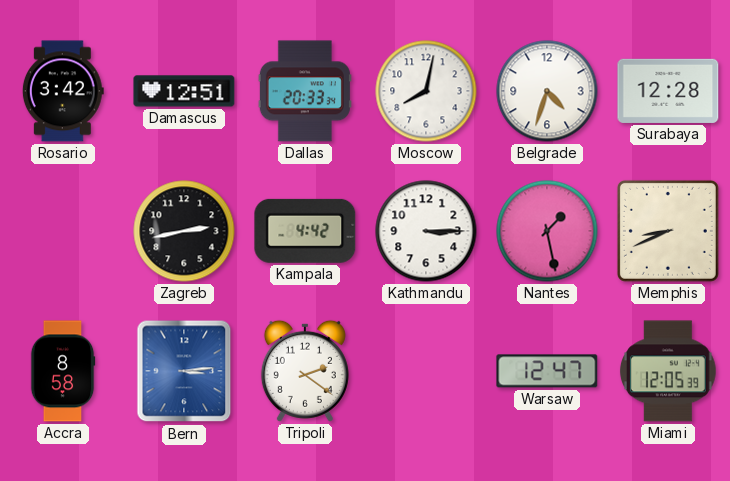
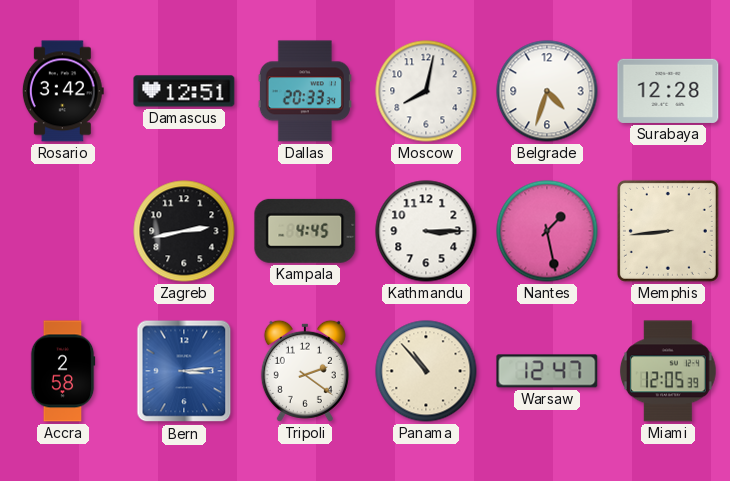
Kampala: 4:42 -> 4:45
Memphis: 8:41 -> 8:44
Accra: 8:58 -> 2:58
Panama: none -> 10:53
